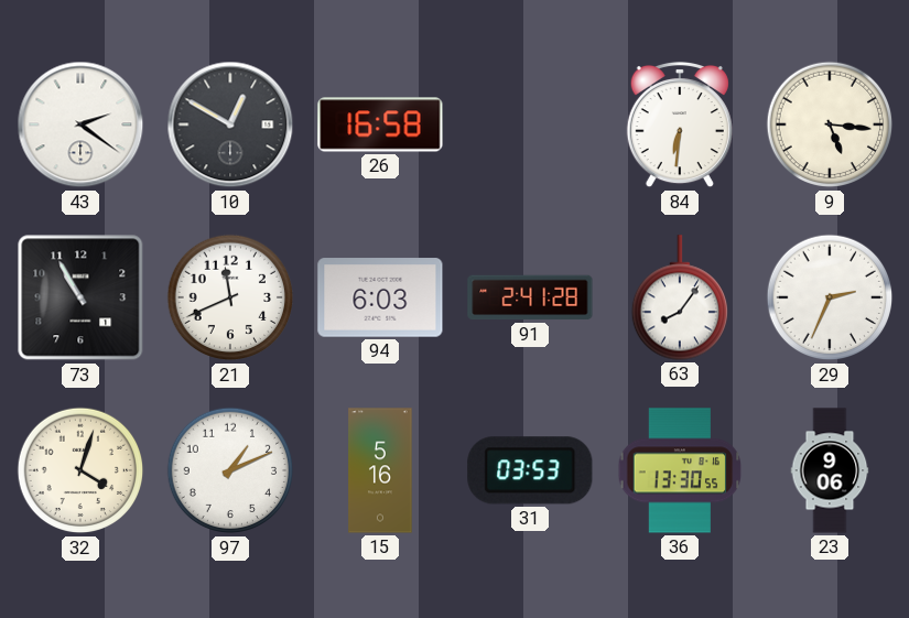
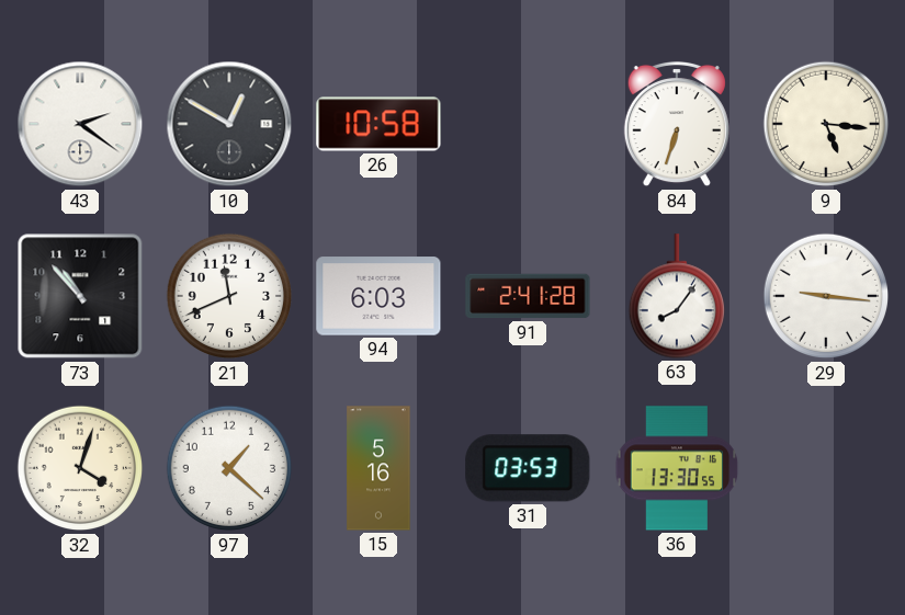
26: 16:58 -> 10:58
84: 6:31 -> 6:33
73: 10:55 -> 10:53
29: 2:34 -> 9:16
97: 1:11 -> 1:22
23: 9:06 -> none
